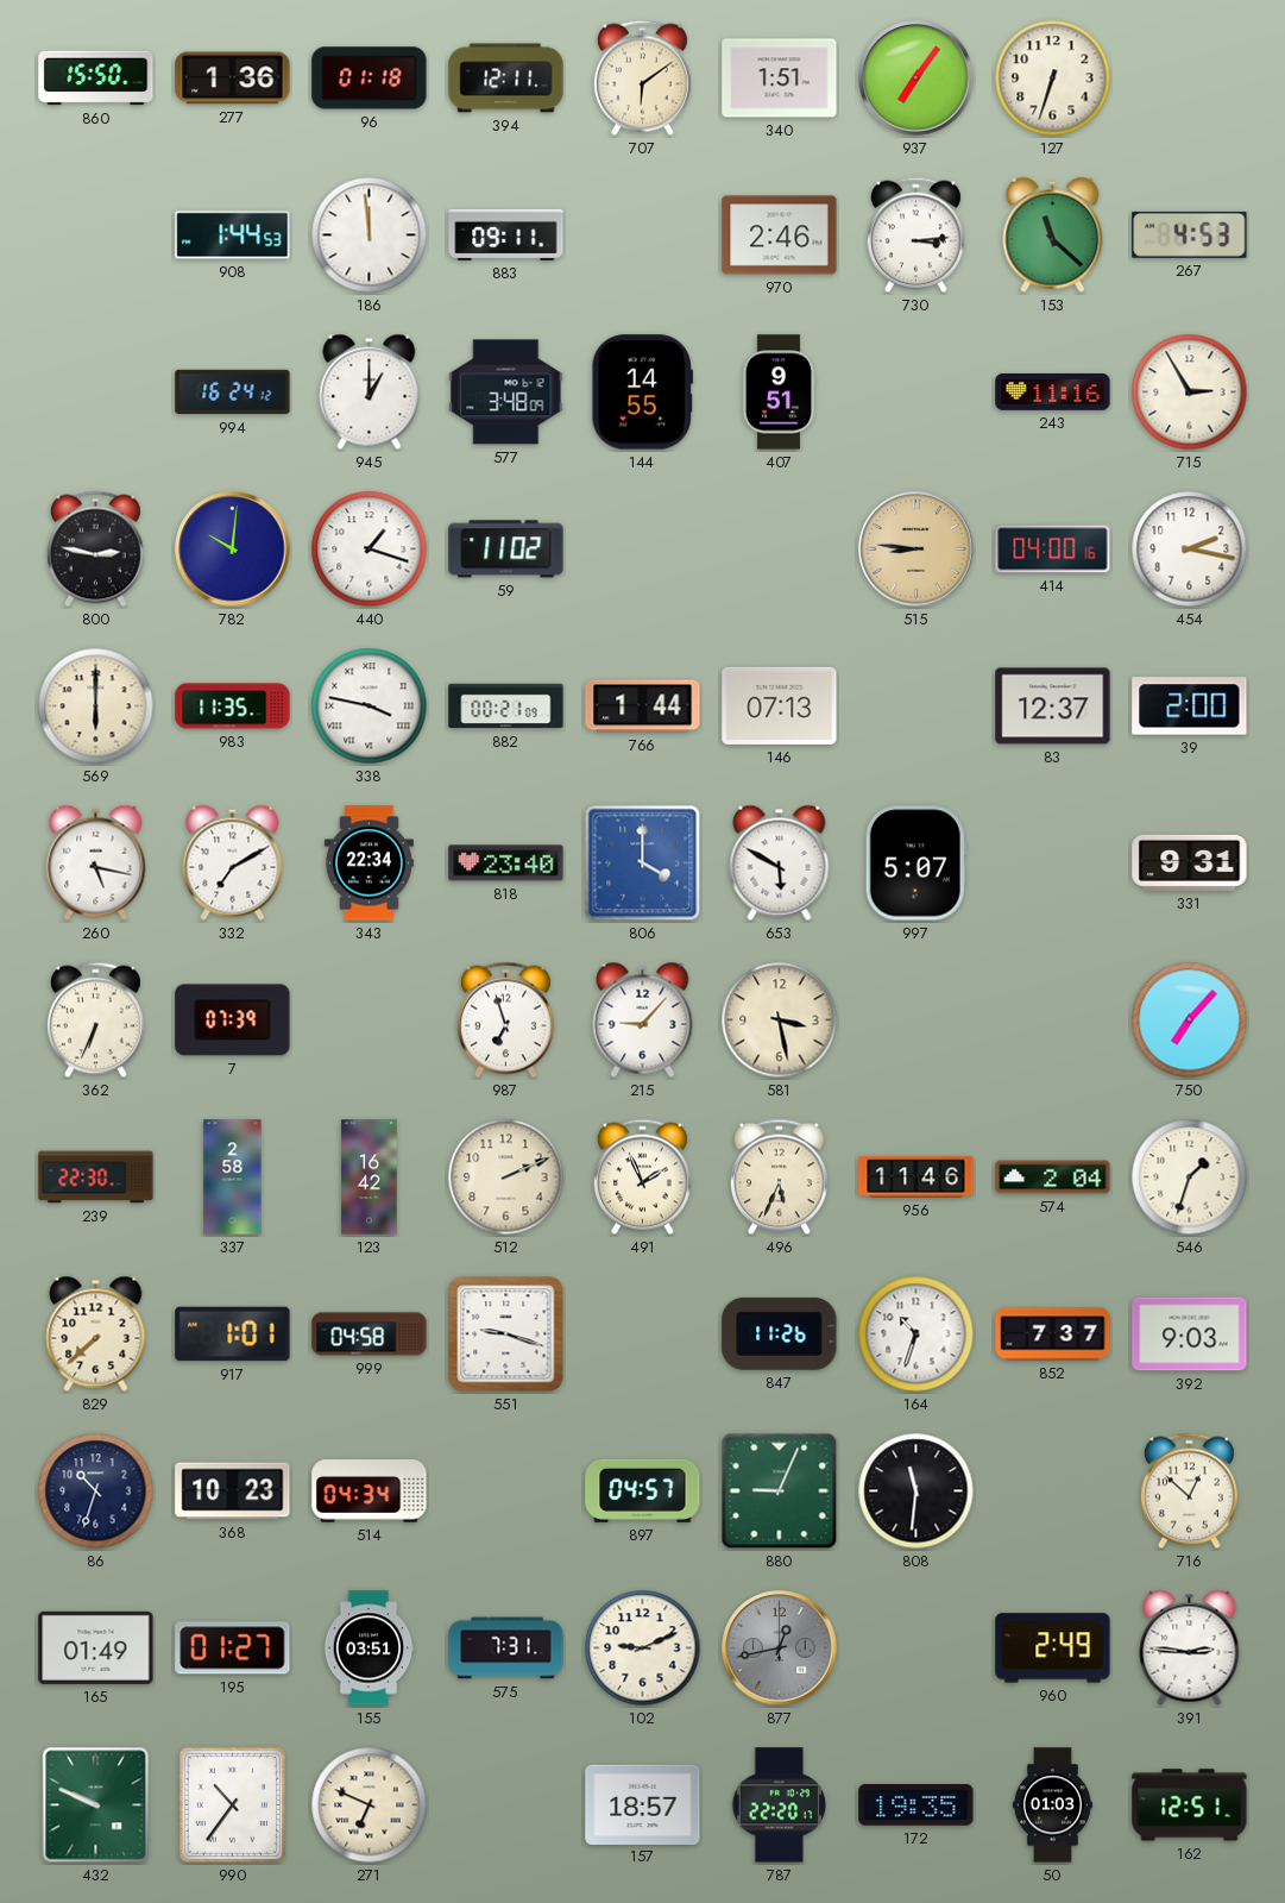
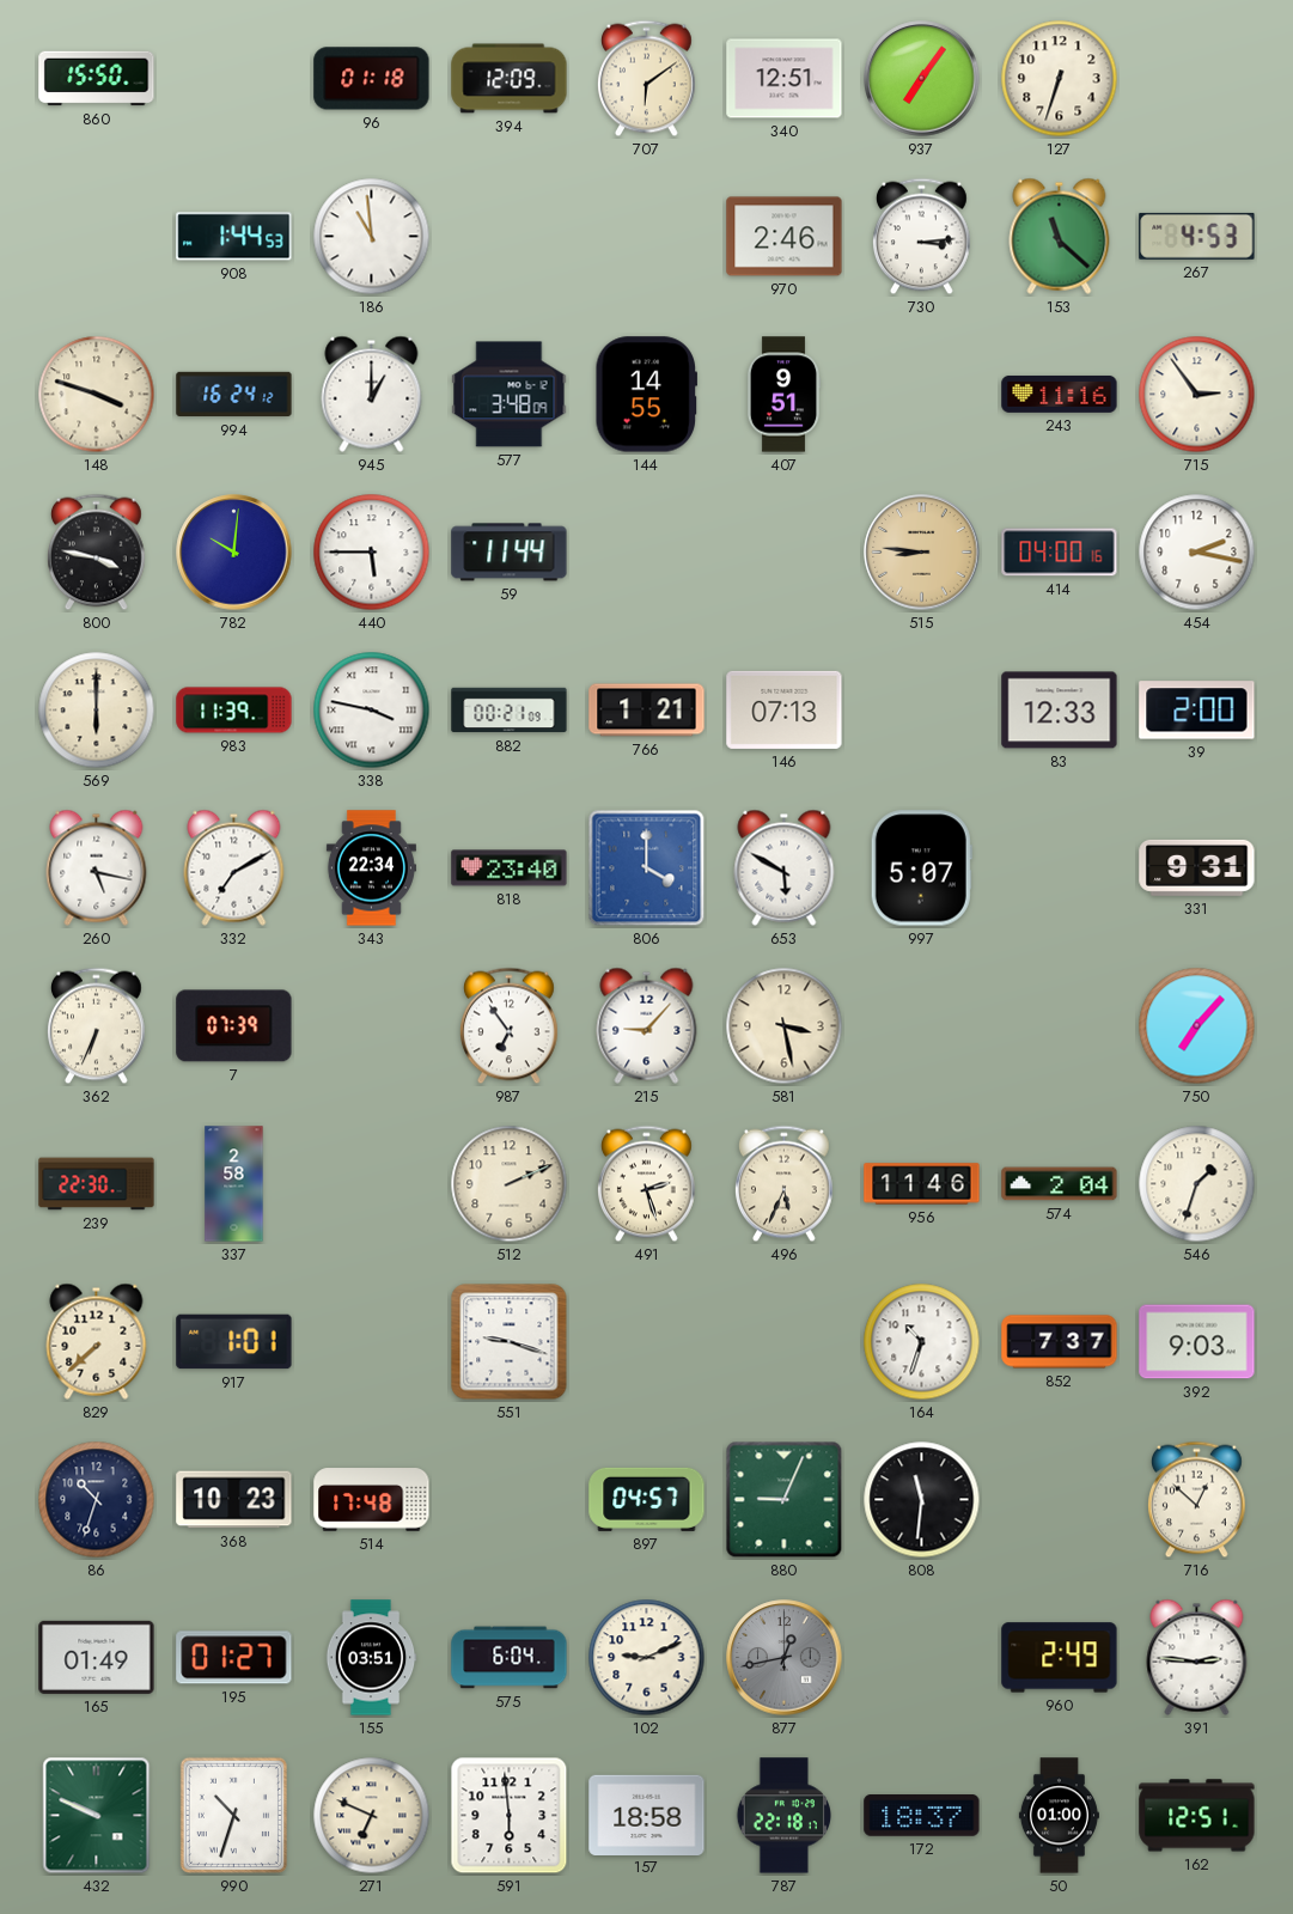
277: 1:36 -> none
394: 12:11 -> 12:09
340: 1:51 -> 12:51
186: 11:59 -> 10:59
883: 09:11 -> none
148: none -> 3:48
715: 2:55 -> 2:54
800: 2:47 -> 3:47
440: 1:18 -> 5:45
59: 11:02 -> 11:44
983: 11:35 -> 11:39
766: 1:44 -> 1:21
83: 12:37 -> 12:33
987: 6:57 -> 6:54
123: 16:42 -> none
491: 1:56 -> 2:27
999: 04:58 -> none
847: 11:26 -> none
514: 04:34 -> 17:48
575: 7:31 -> 6:04
990: 10:36 -> 10:33
591: none -> 5:59
157: 18:57 -> 18:58
787: 22:20 -> 22:18
172: 19:35 -> 18:37
50: 01:03 -> 01:00
